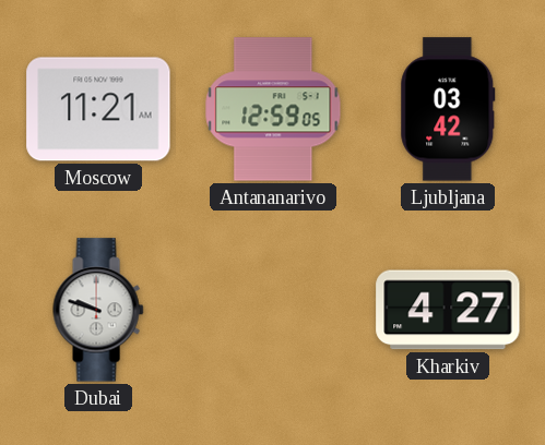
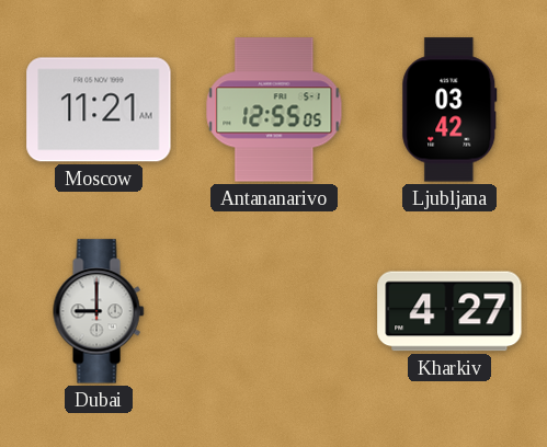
Antananarivo: 12:59 -> 12:55
Dubai: 9:48 -> 9:00
